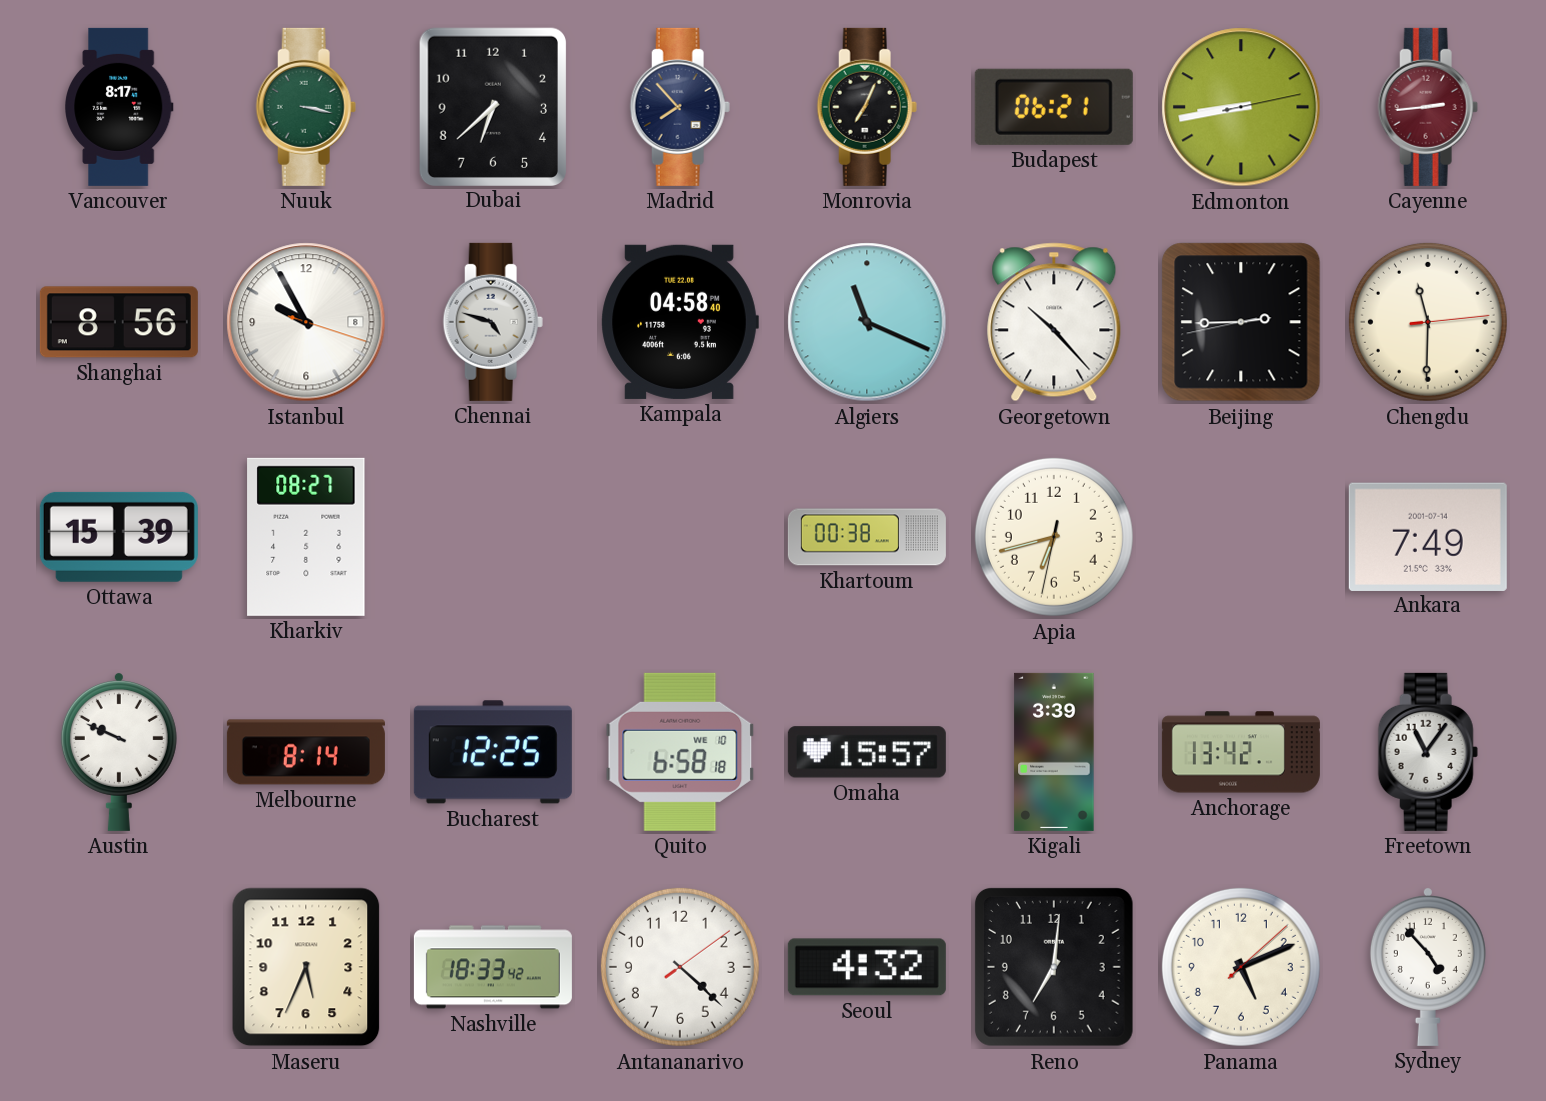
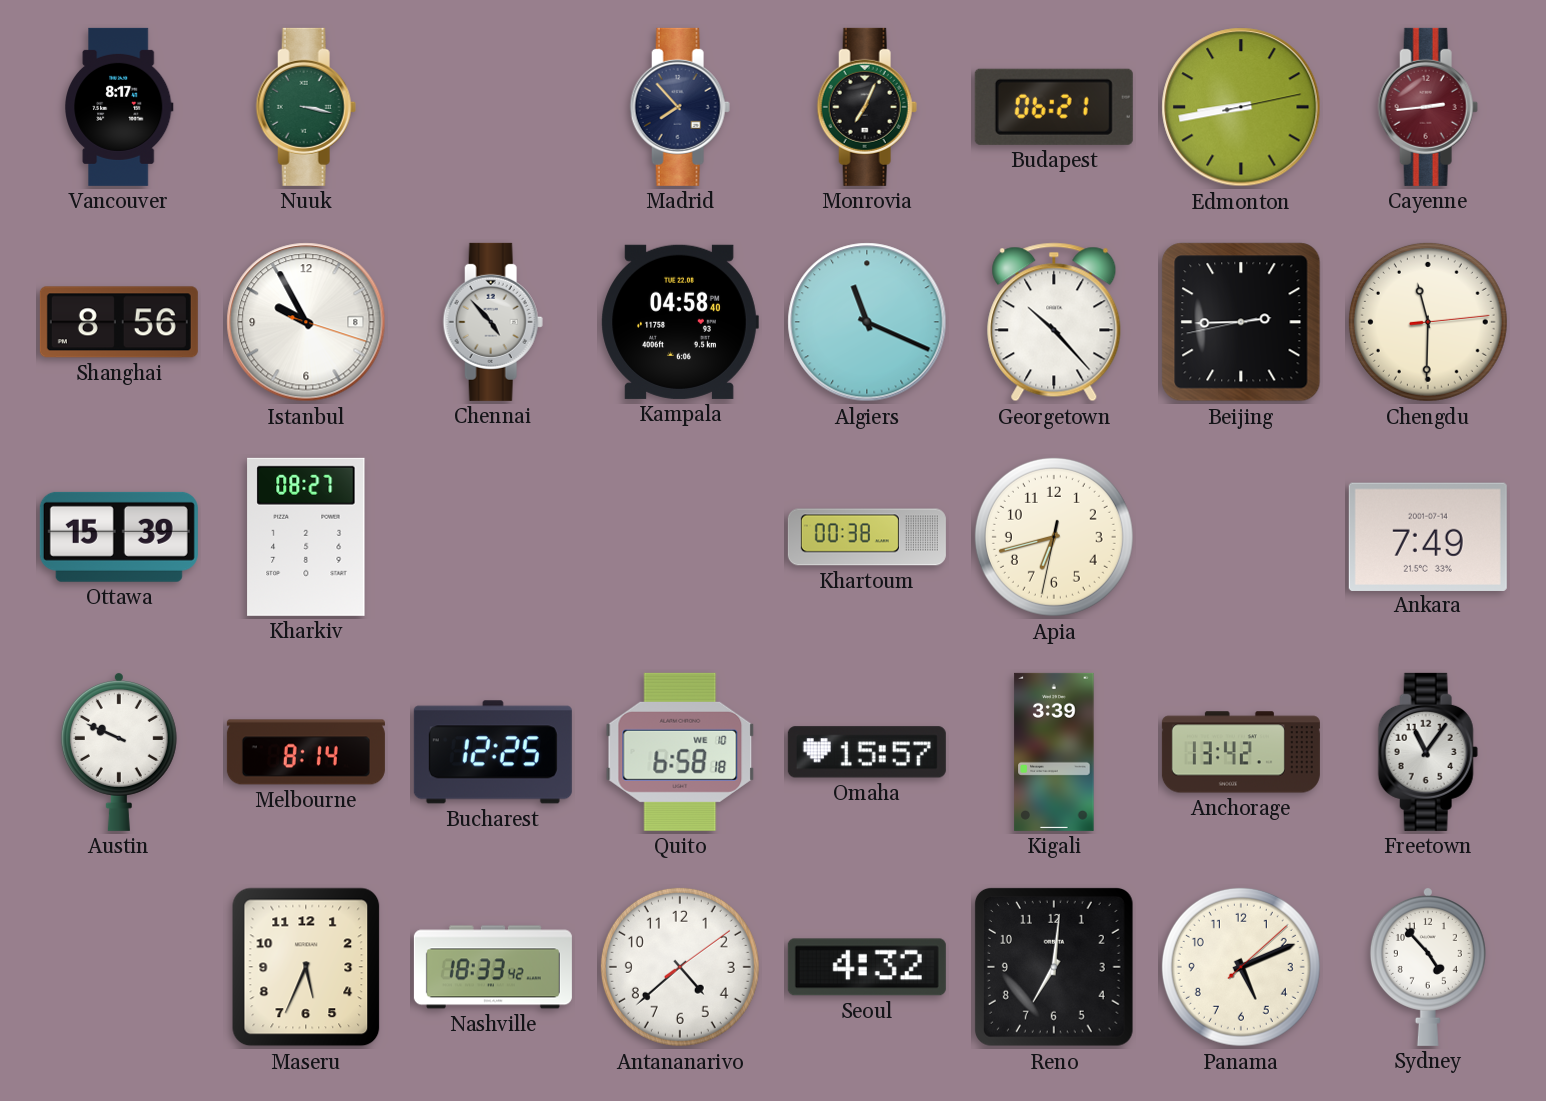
Dubai: 6:38 -> none
Chennai: 4:48 -> 4:53
Antananarivo: 4:22 -> 4:38
